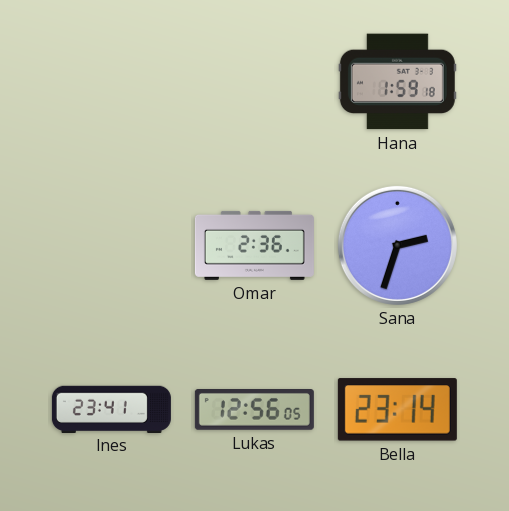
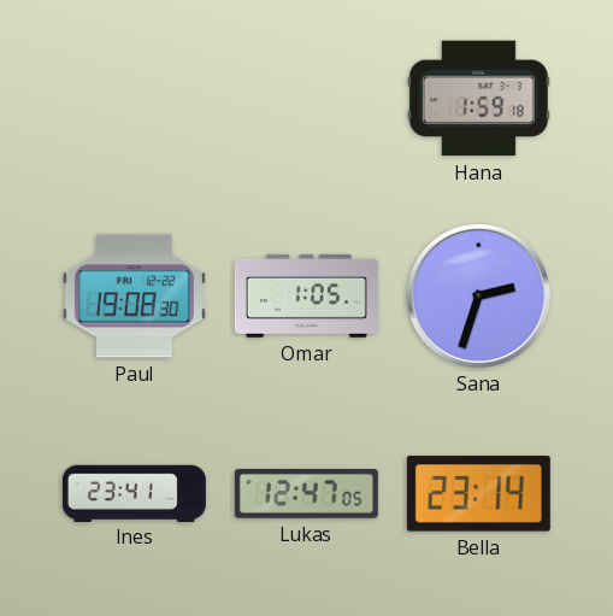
Paul: none -> 19:08
Omar: 2:36 -> 1:05
Lukas: 12:56 -> 12:47
